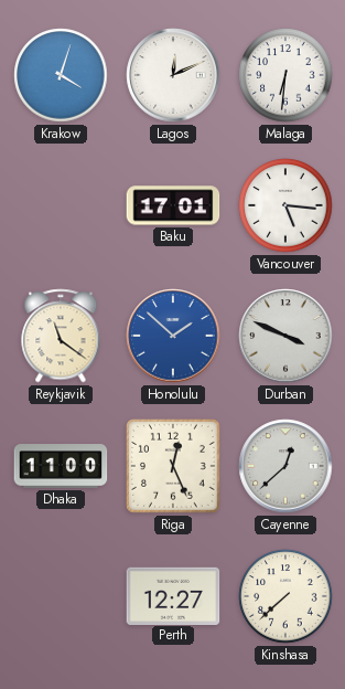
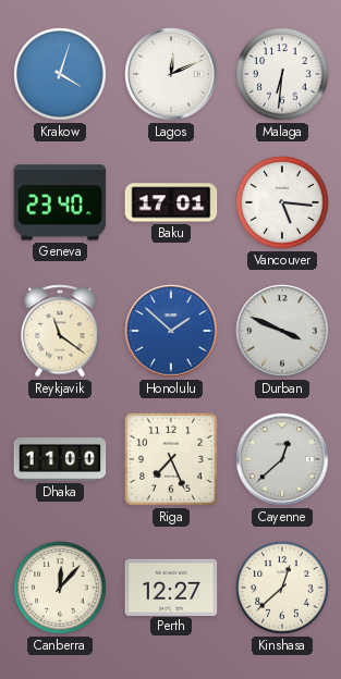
Geneva: none -> 23:40
Riga: 12:26 -> 7:26
Canberra: none -> 12:07
Kinshasa: 7:38 -> 12:38
